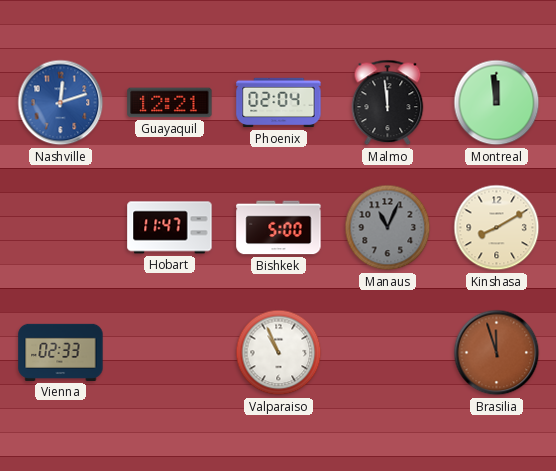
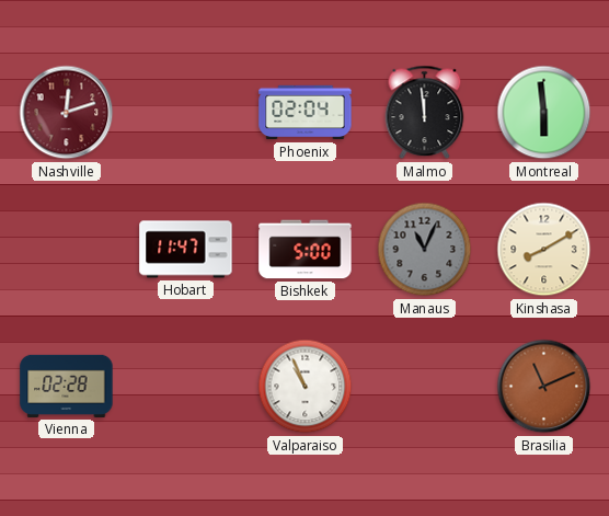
Nashville dial: blue -> burgundy
Guayaquil: 12:21 -> none
Montreal: 11:59 -> 5:59
Vienna: 02:33 -> 02:28
Brasilia: 11:57 -> 11:11
